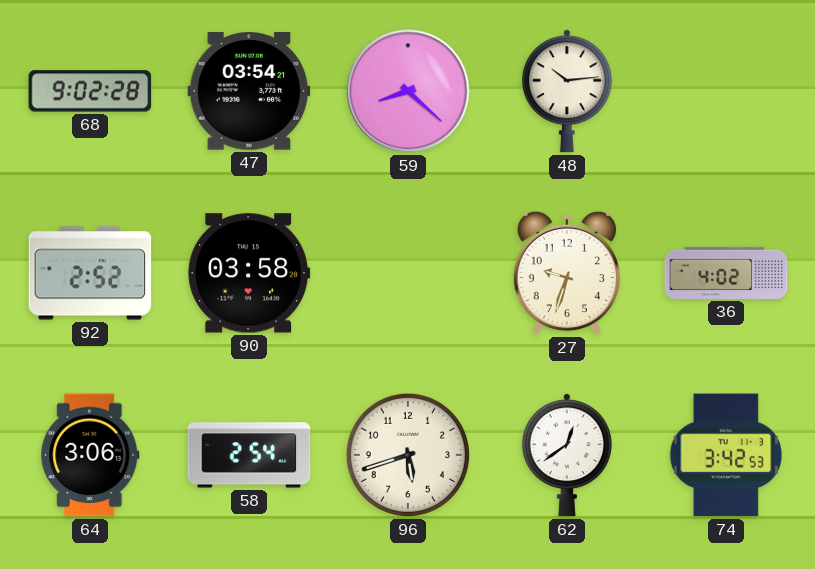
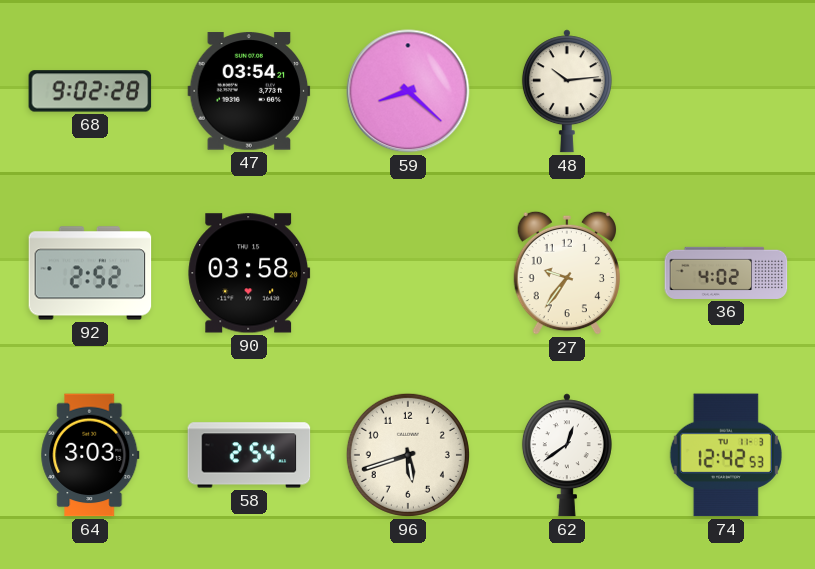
27: 9:33 -> 9:36
64: 3:06 -> 3:03
74: 3:42 -> 12:42
